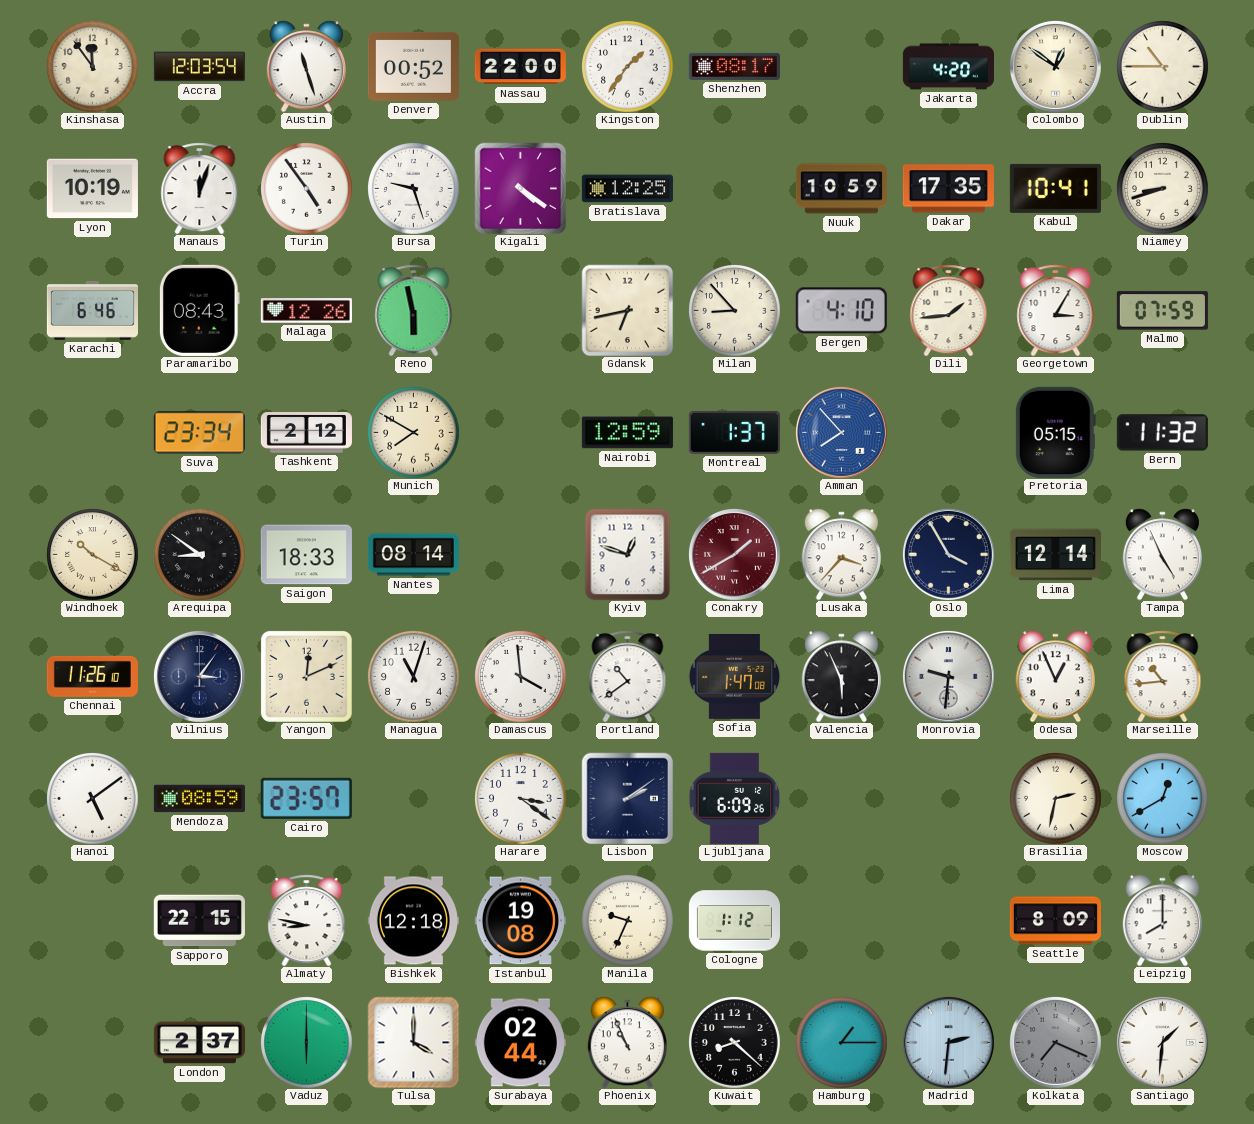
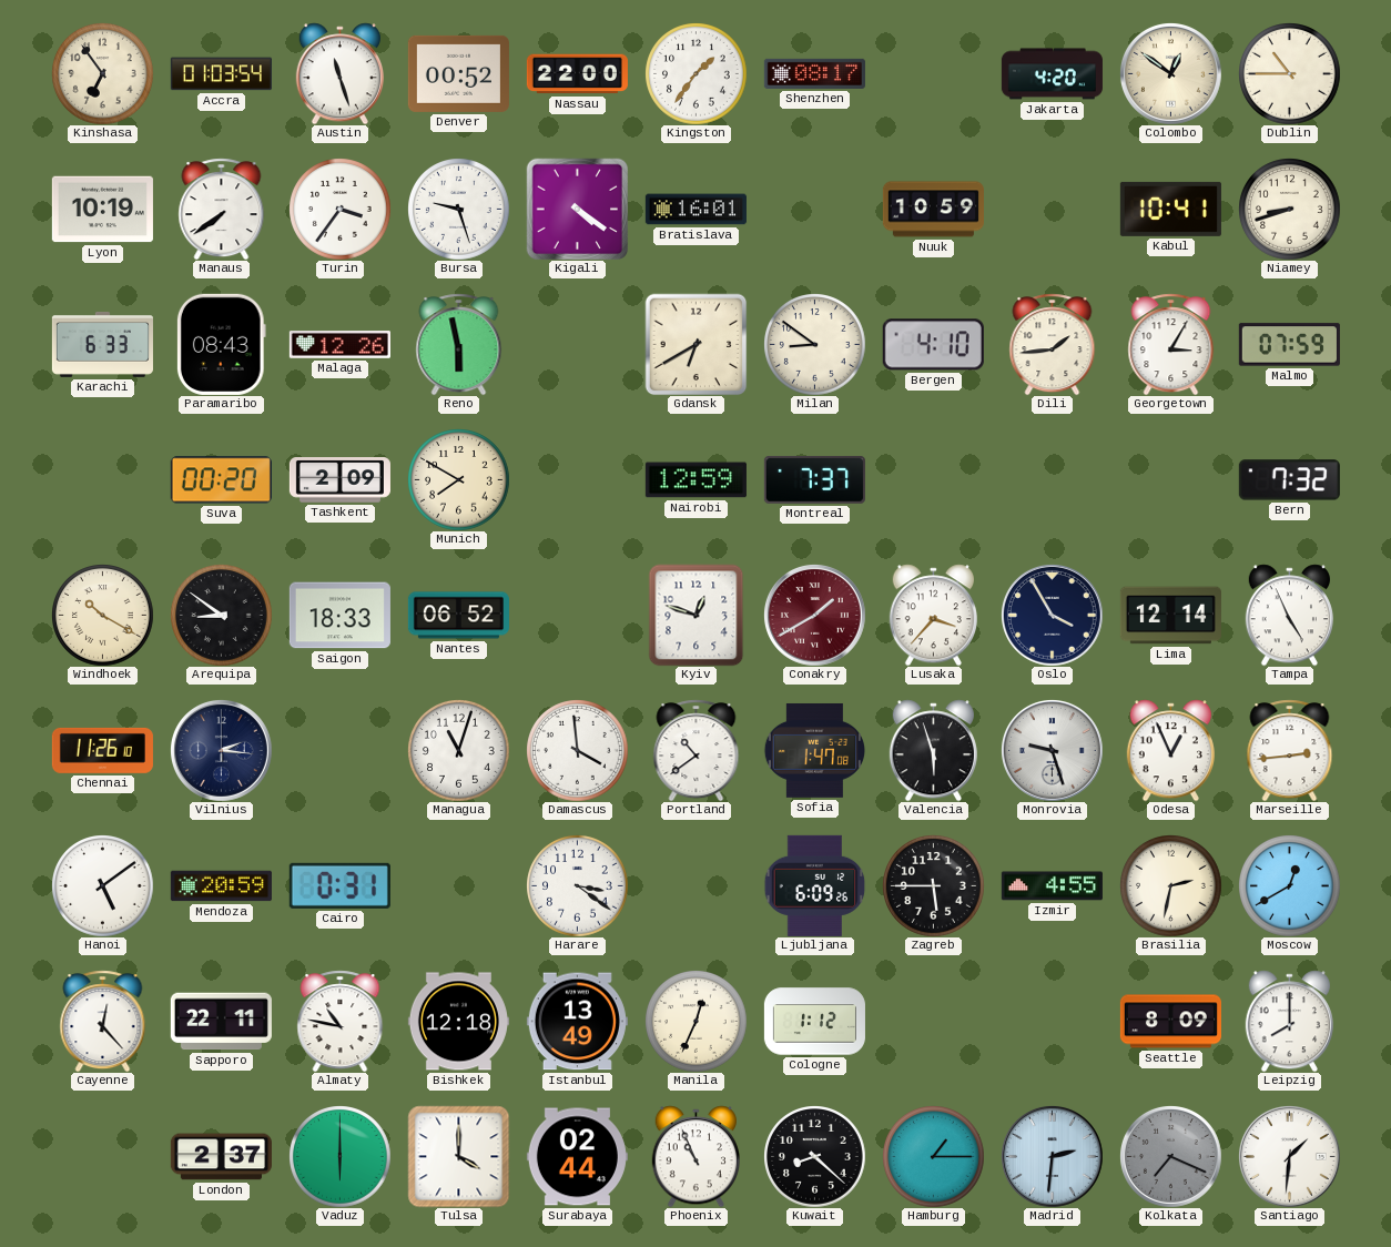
Kinshasa: 11:54 -> 6:54
Accra: 12:03 -> 01:03
Manaus: 12:03 -> 7:39
Turin: 4:54 -> 3:36
Bratislava: 12:25 -> 16:01
Dakar: 17:35 -> none
Karachi: 6:46 -> 6:33
Gdansk: 6:43 -> 6:40
Milan: 8:53 -> 8:51
Suva: 23:34 -> 00:20
Tashkent: 2:12 -> 2:09
Montreal: 1:37 -> 7:37
Amman: 7:53 -> none
Pretoria: 05:15 -> none
Bern: 11:32 -> 7:32
Nantes: 08:14 -> 06:52
Vilnius: 3:06 -> 2:16
Yangon: 12:11 -> none
Valencia: 5:56 -> 5:57
Monrovia: 9:31 -> 9:27
Marseille: 10:44 -> 2:44
Mendoza: 08:59 -> 20:59
Cairo: 23:57 -> 0:31
Lisbon: 2:09 -> none
Zagreb: none -> 5:45
Izmir: none -> 4:55
Cayenne: none -> 12:23
Sapporo: 22:15 -> 22:11
Almaty: 8:47 -> 10:47
Istanbul: 19:08 -> 13:49
Manila: 9:34 -> 12:34
